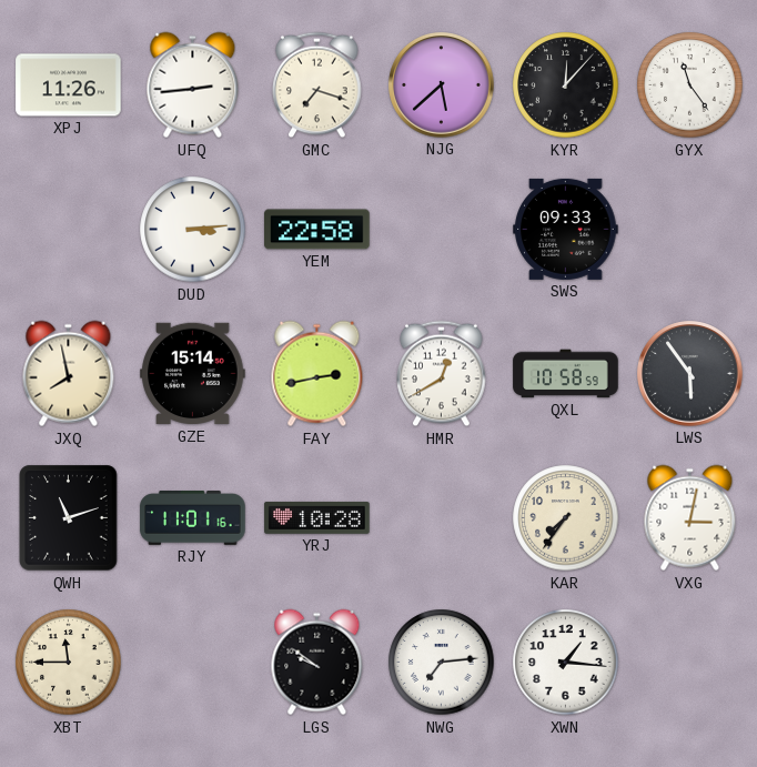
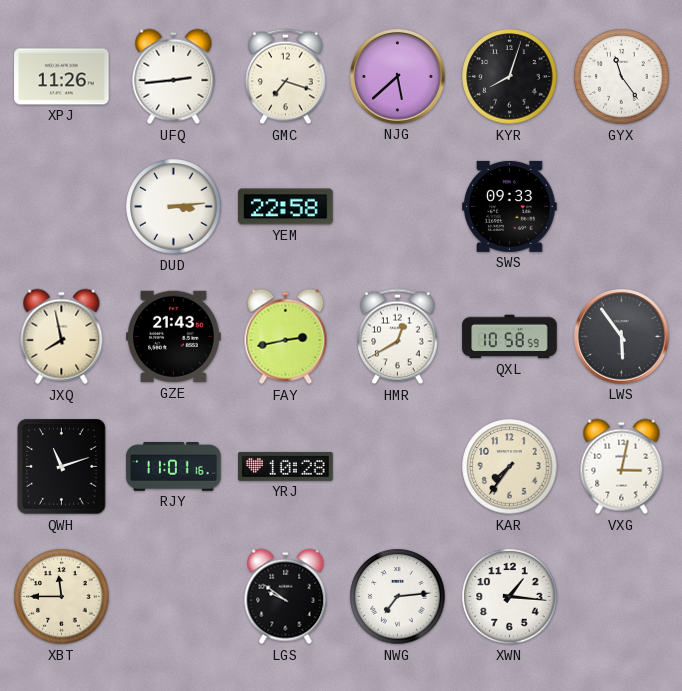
KYR: 12:07 -> 8:03
GZE: 15:14 -> 21:43
